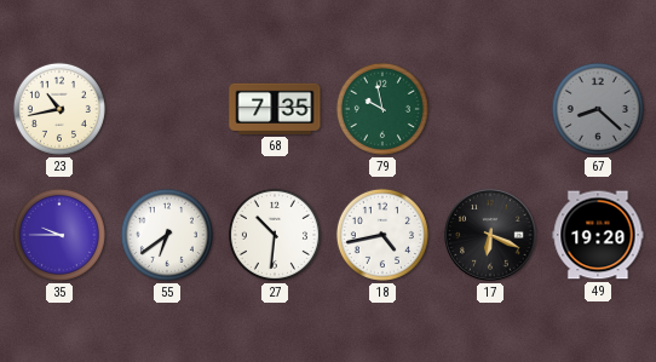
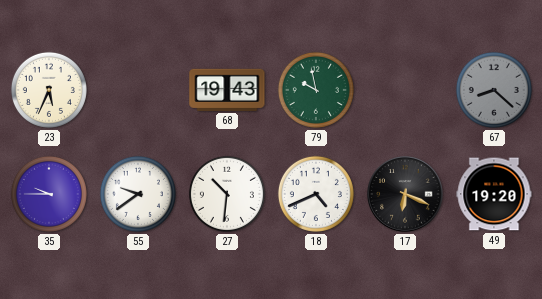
23: 10:43 -> 5:34
68: 7:35 -> 19:43
55: 6:39 -> 9:39
18: 4:43 -> 4:41
